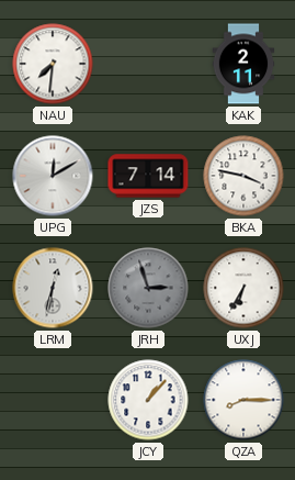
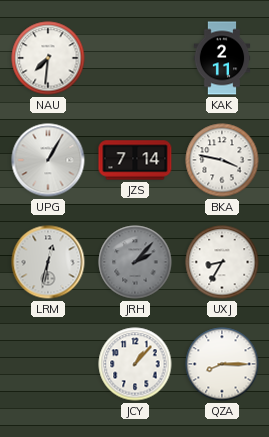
UPG: 12:10 -> 1:05
JRH: 2:57 -> 2:07
UXJ: 6:35 -> 8:35
